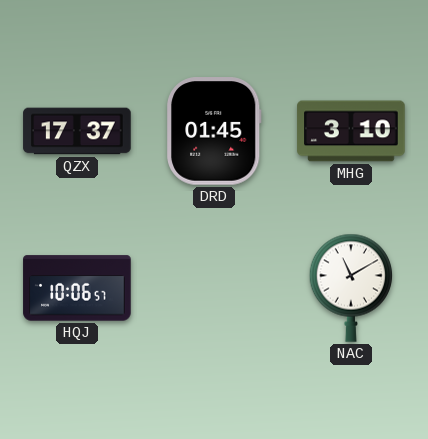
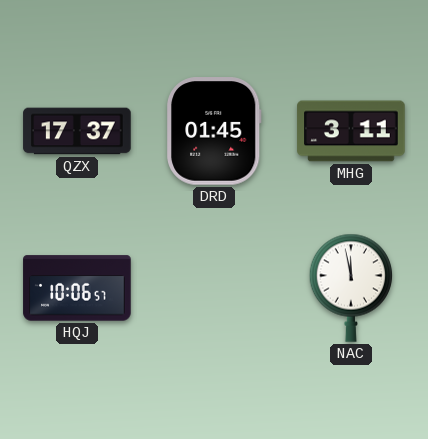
MHG: 3:10 -> 3:11
NAC: 11:10 -> 11:58
